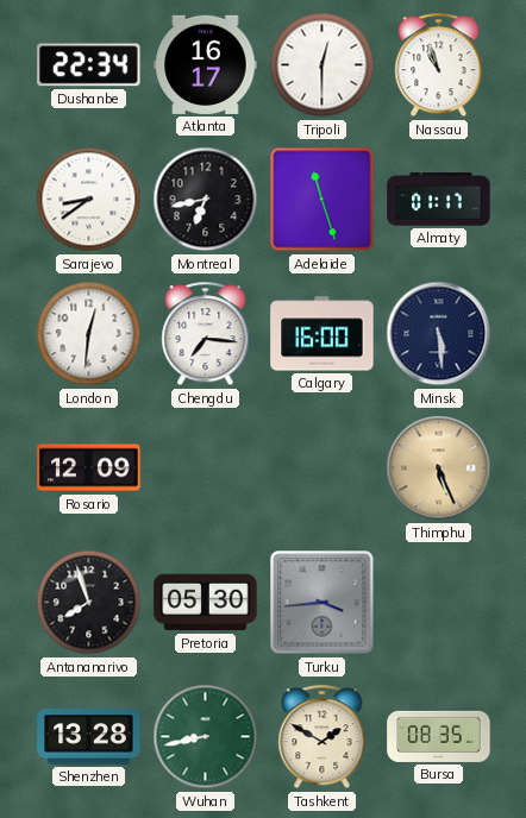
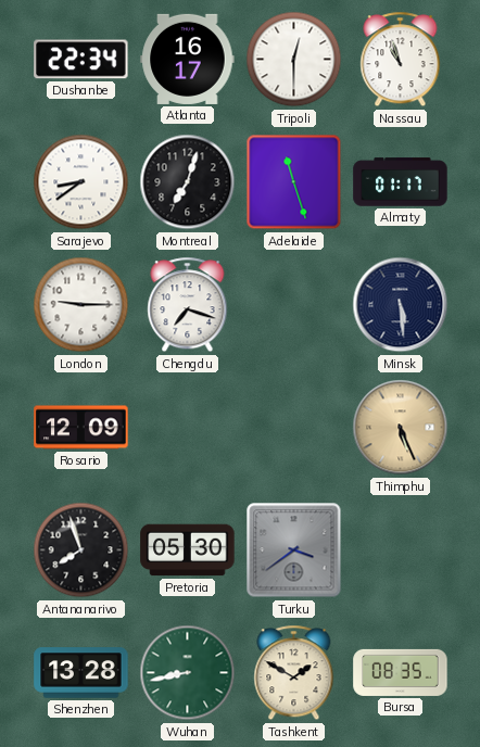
Montreal: 6:43 -> 7:03
London: 12:31 -> 9:15
Chengdu: 7:16 -> 7:18
Calgary: 16:00 -> none
Turku: 3:44 -> 3:39
